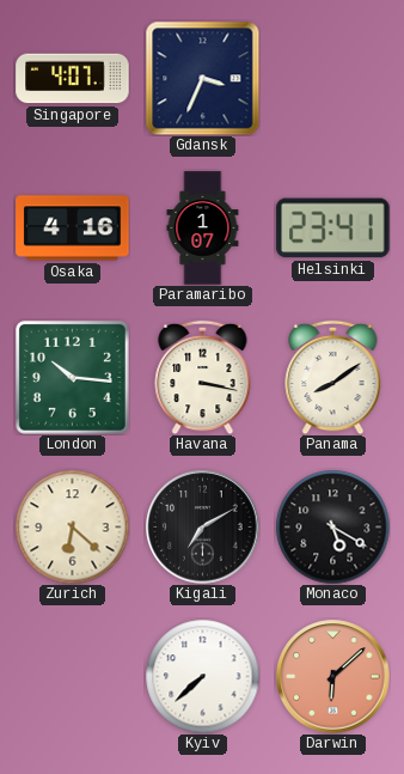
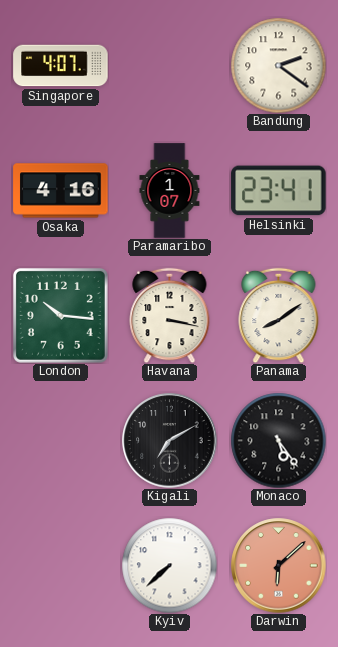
Gdansk: 3:34 -> none
Bandung: none -> 2:21
Zurich: 6:22 -> none
Monaco: 5:20 -> 5:24
